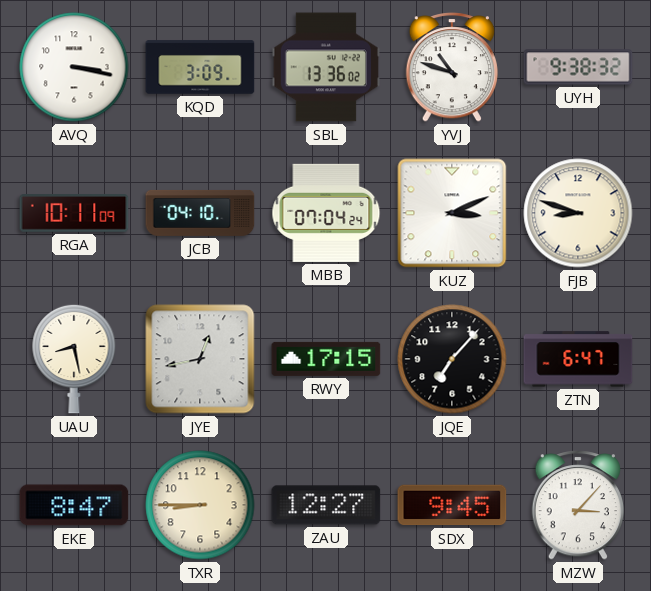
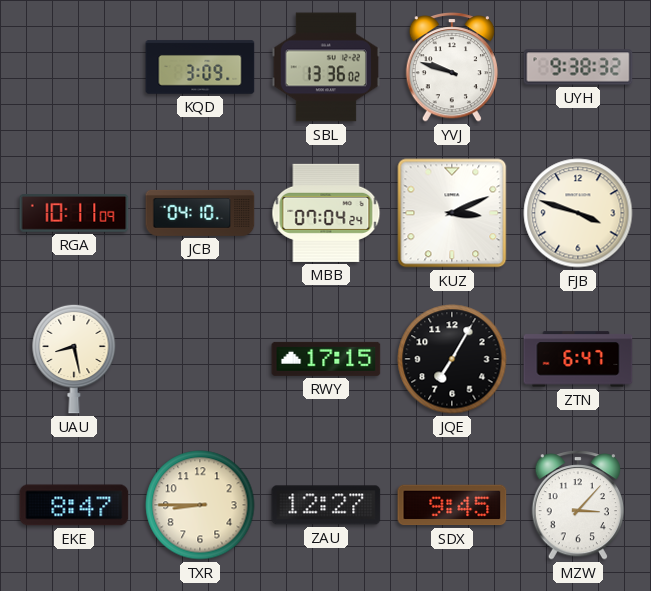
AVQ: 3:17 -> none
YVJ: 10:48 -> 9:48
FJB: 8:48 -> 3:48
JYE: 12:43 -> none
JQE: 7:07 -> 7:05
